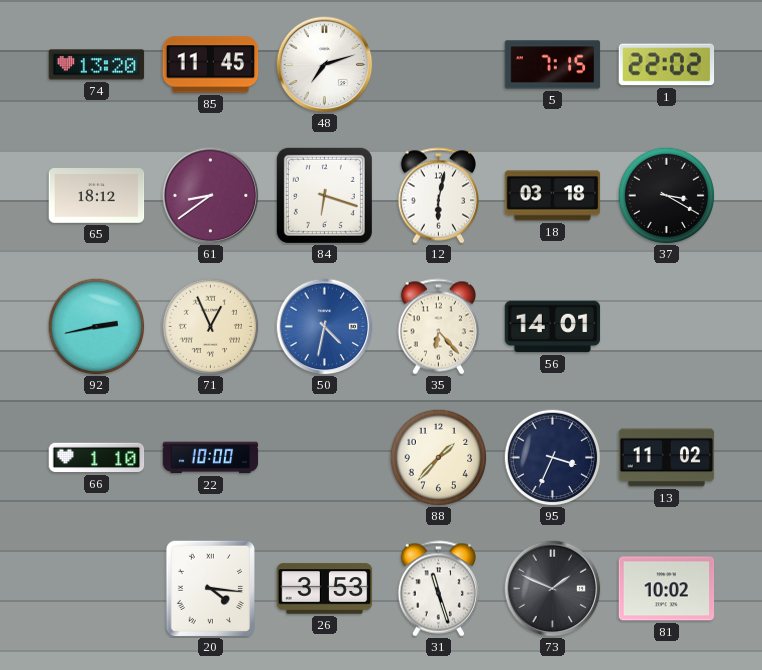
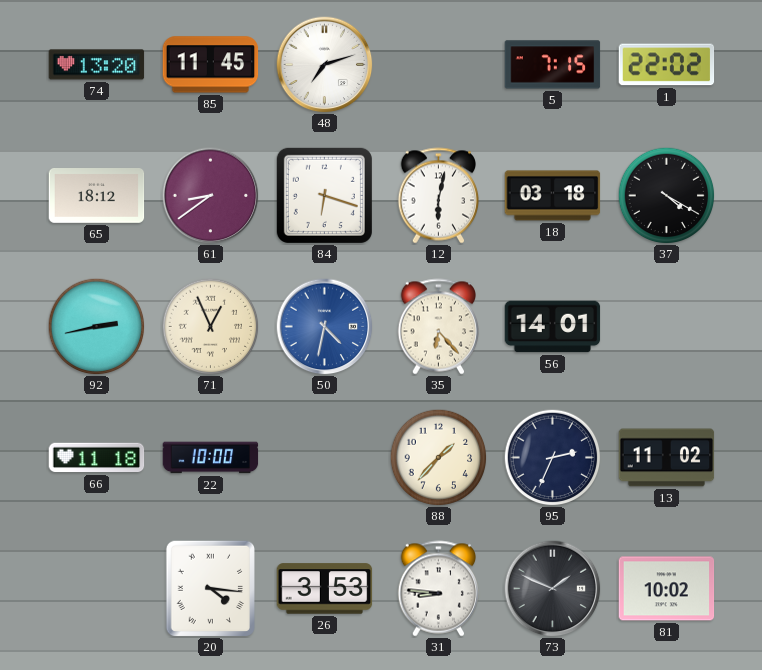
37: 3:20 -> 4:20
66: 1:10 -> 11:18
95: 3:34 -> 2:34
31: 11:27 -> 8:46
